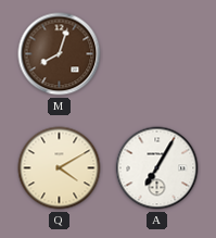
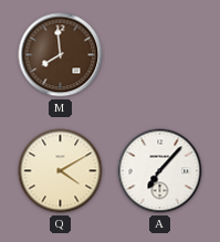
M: 8:03 -> 7:59
A: 7:05 -> 7:07
